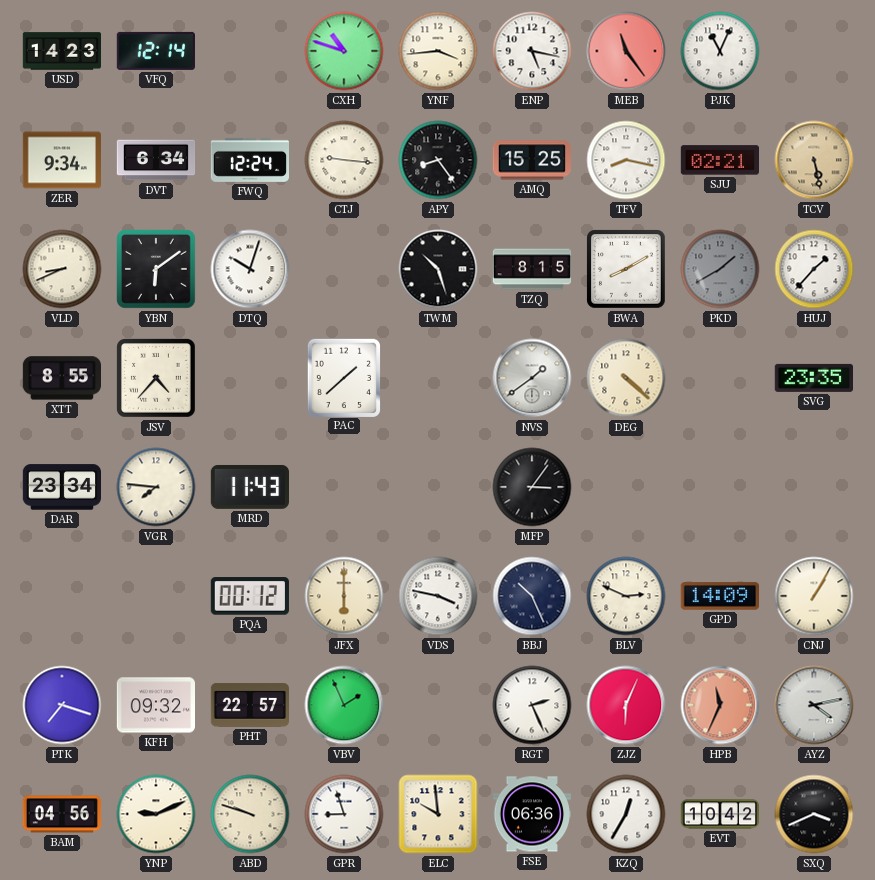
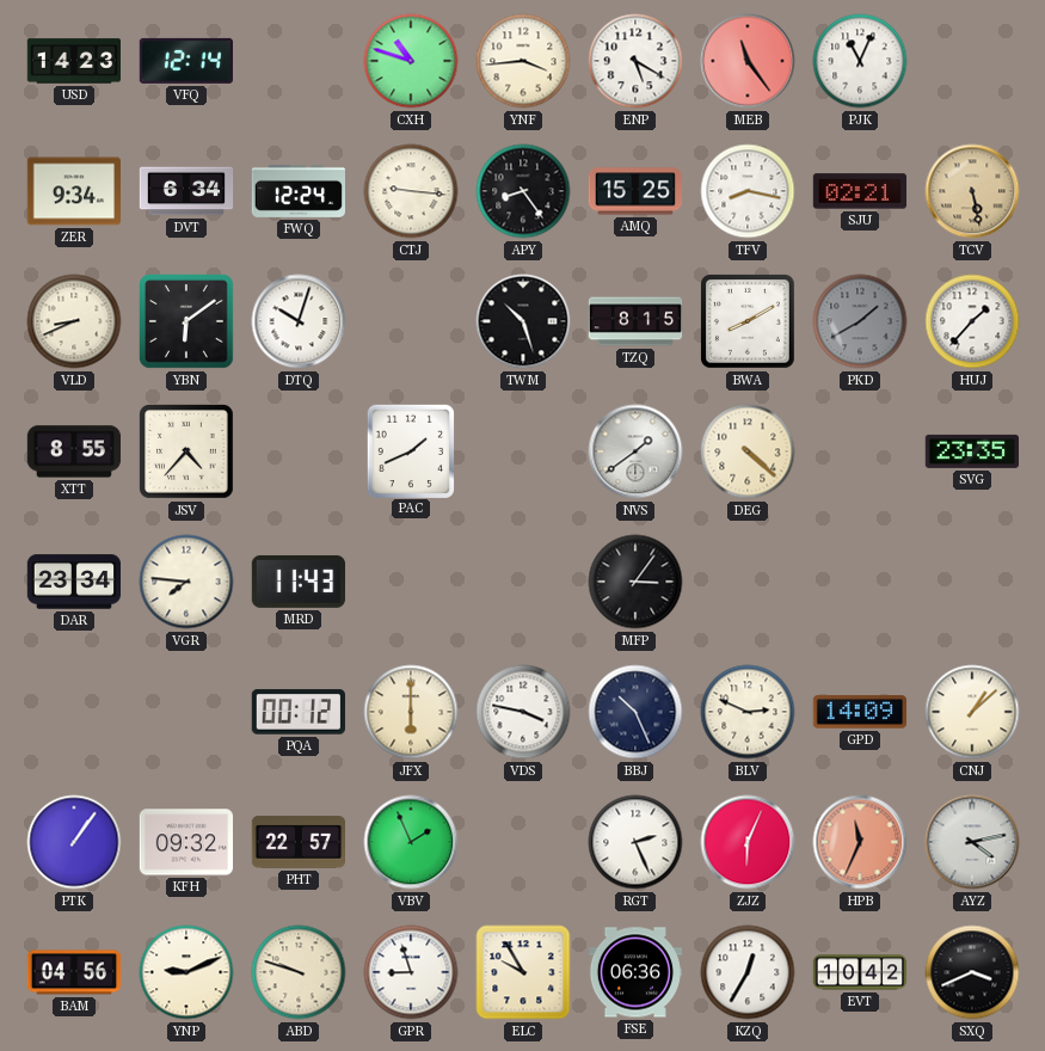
ENP: 5:17 -> 5:20
PAC: 1:38 -> 1:41
CNJ: 1:05 -> 1:08
PTK: 7:18 -> 1:06
ELC: 9:59 -> 9:55
